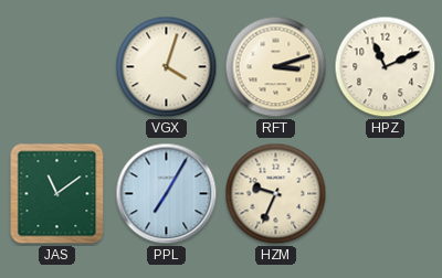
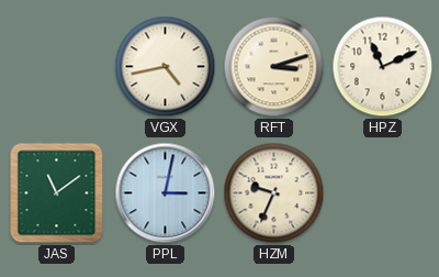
VGX: 4:03 -> 4:43
PPL: 7:05 -> 3:02
